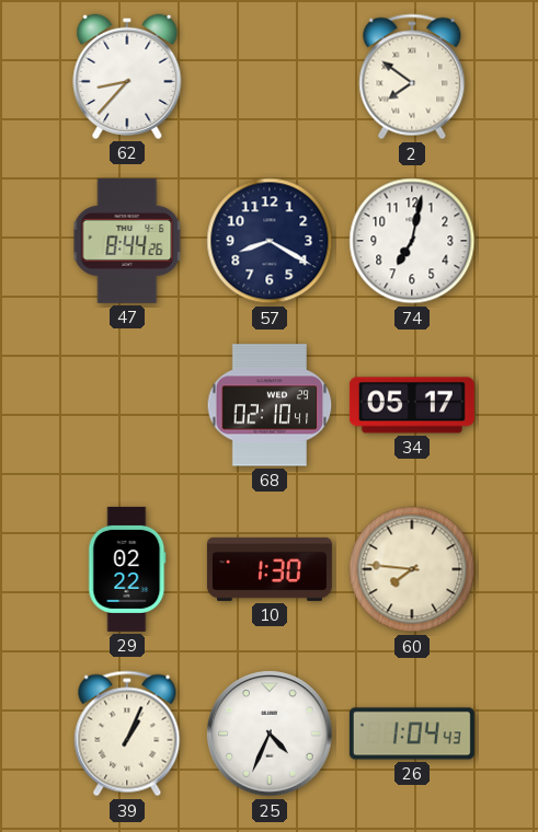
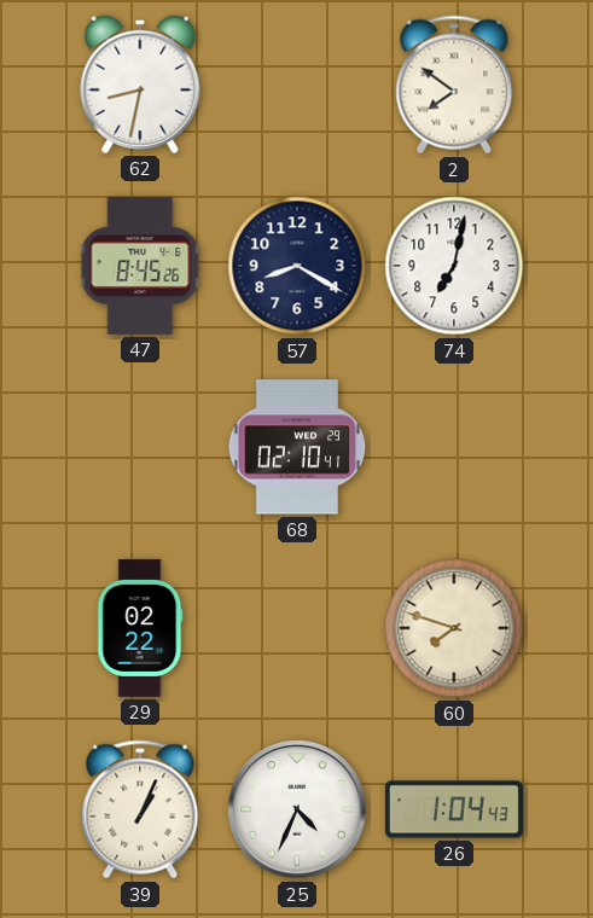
62: 8:37 -> 8:32
47: 8:44 -> 8:45
34: 05:17 -> none
10: 1:30 -> none
60: 7:46 -> 7:48
